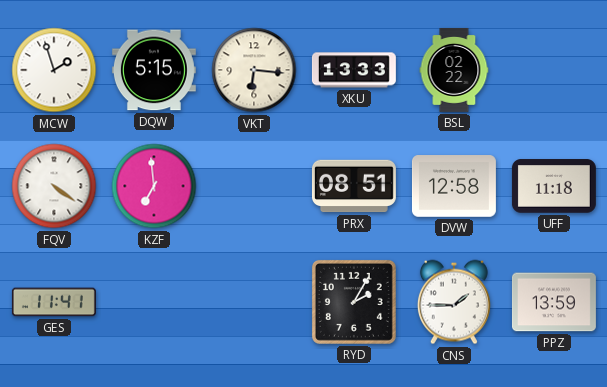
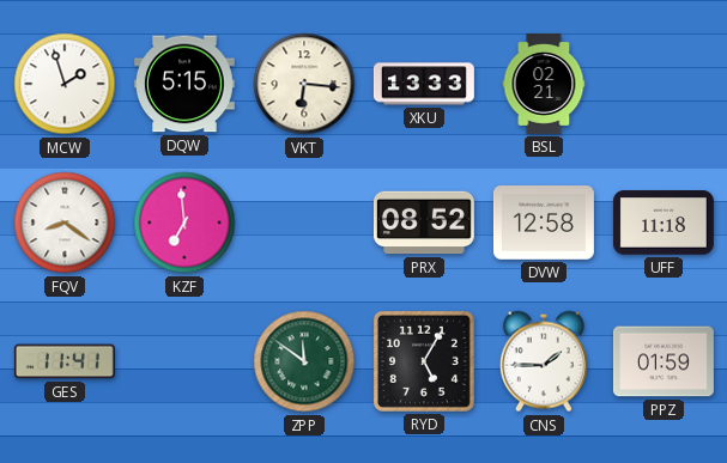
BSL: 02:22 -> 02:21
FQV: 4:21 -> 8:21
PRX: 08:51 -> 08:52
ZPP: none -> 11:51
RYD: 2:05 -> 5:05
PPZ: 13:59 -> 01:59
